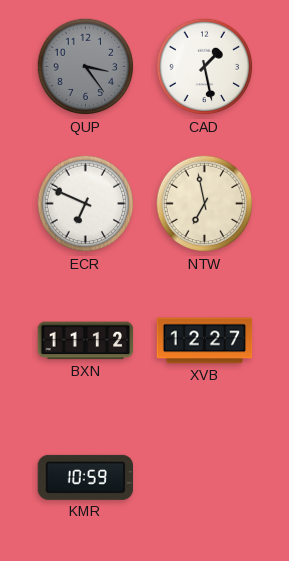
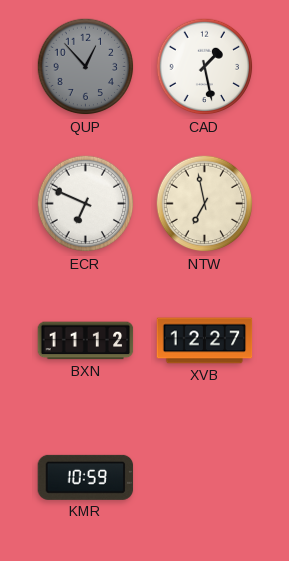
QUP: 3:24 -> 12:53
